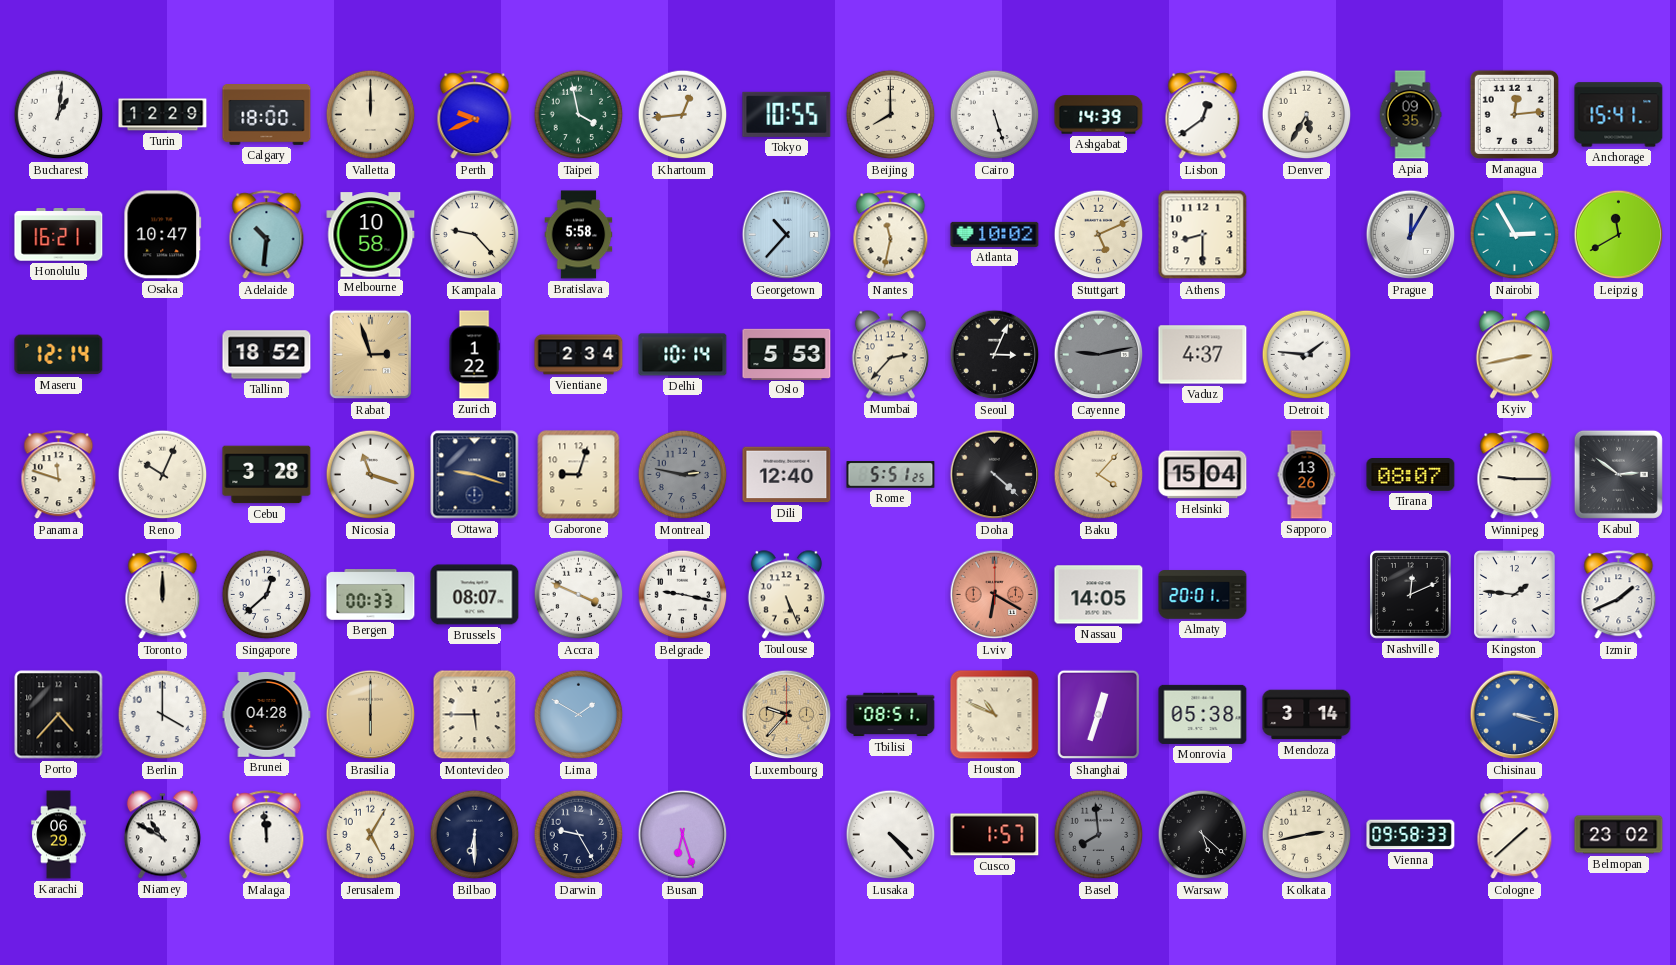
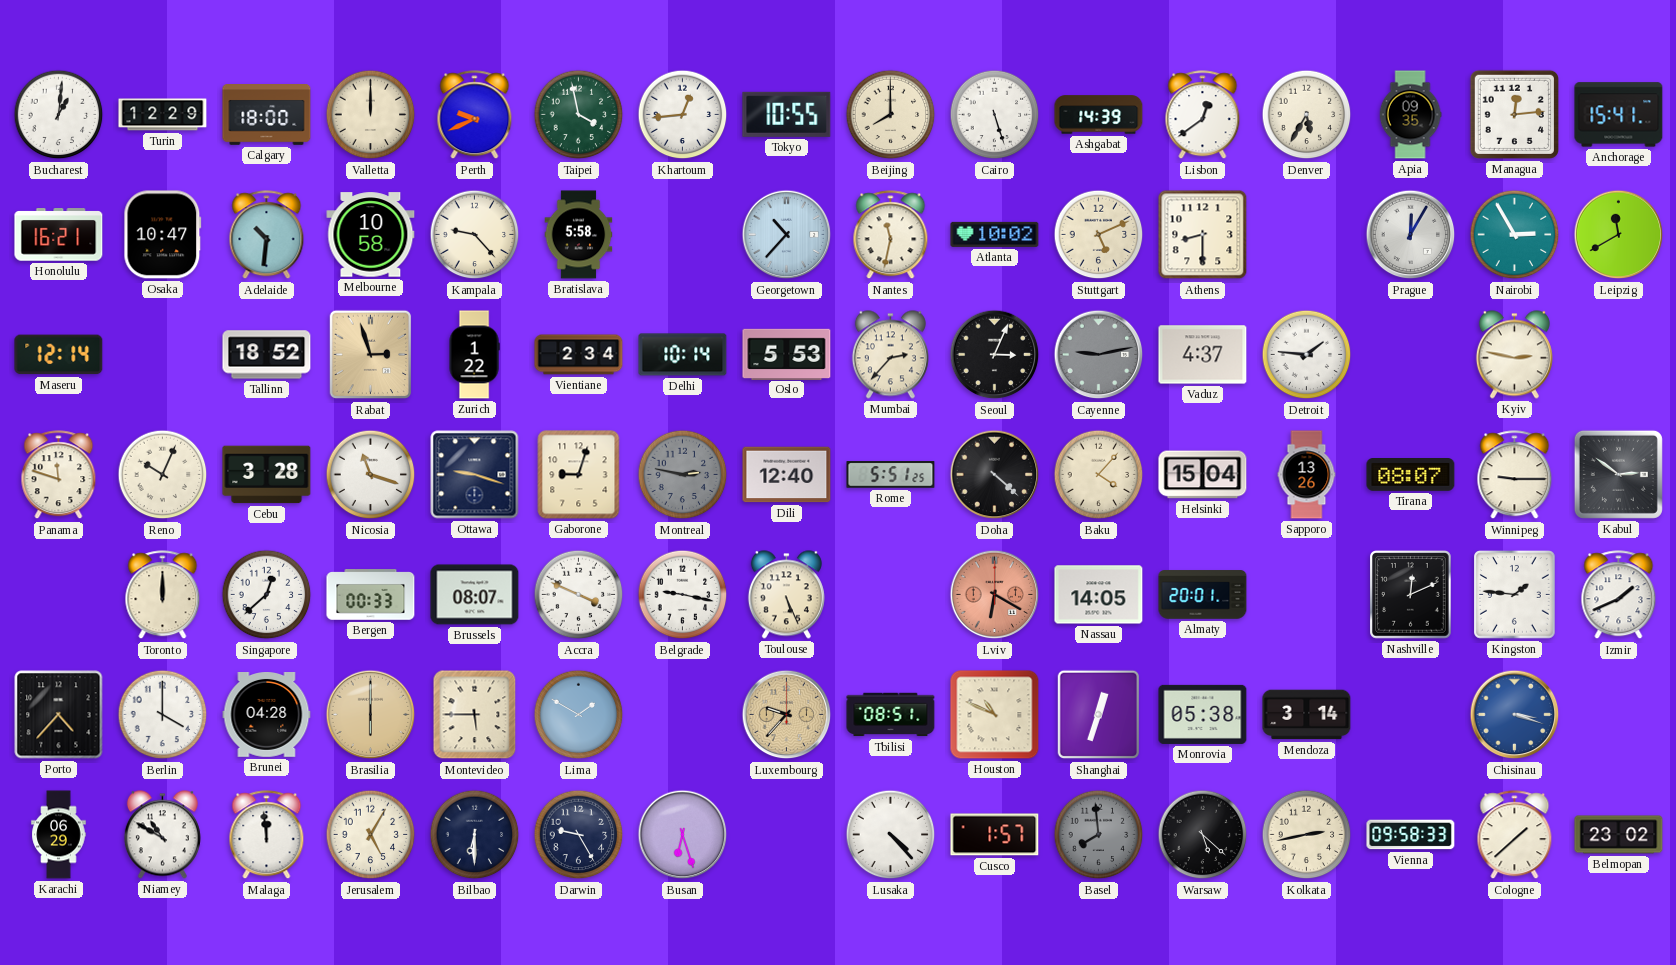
Kyiv: 2:43 -> 2:47
